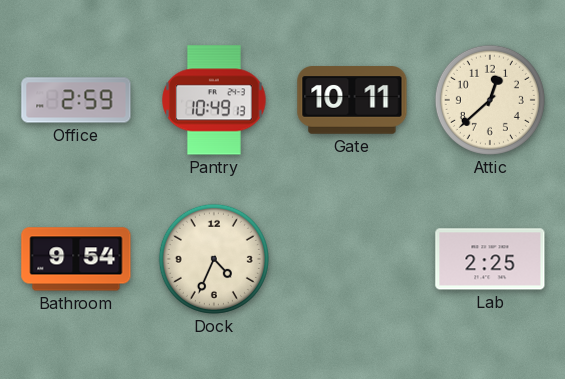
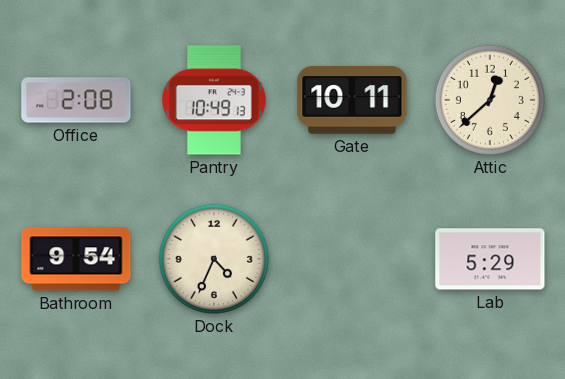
Office: 2:59 -> 2:08
Lab: 2:25 -> 5:29
